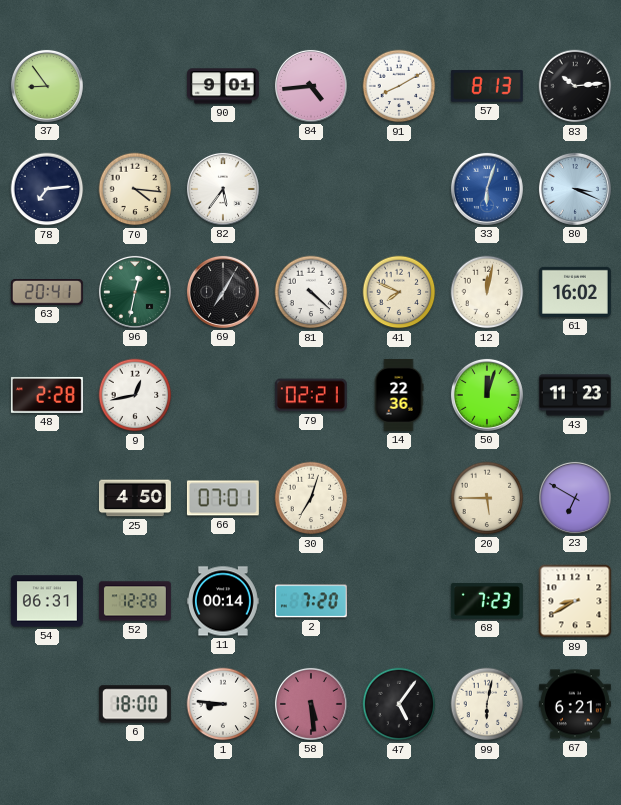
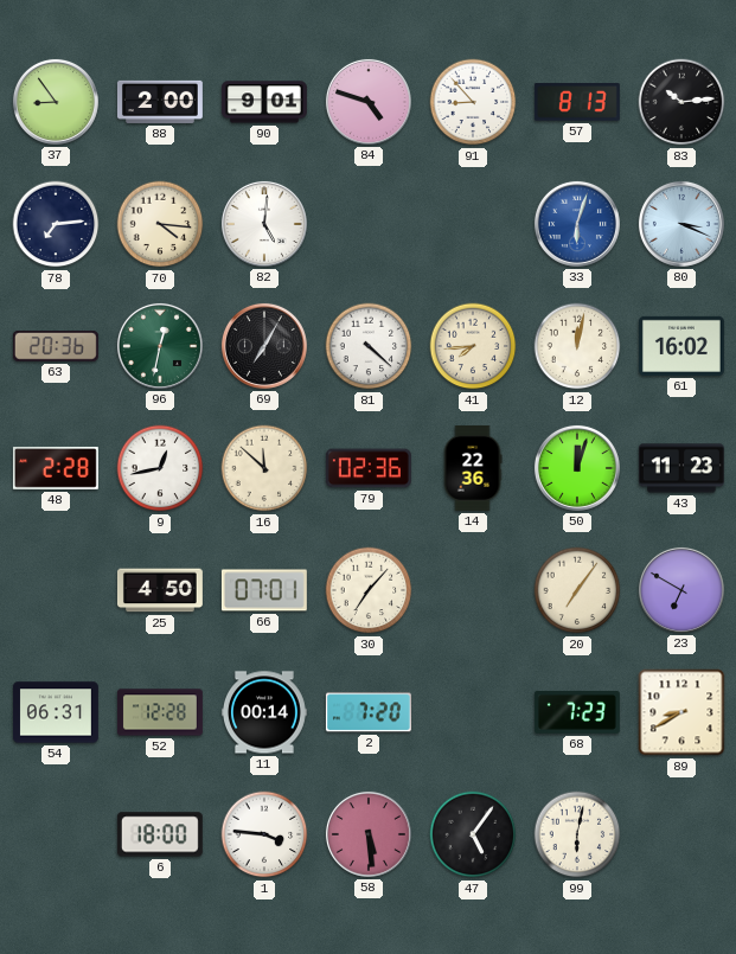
88: none -> 2:00
84: 4:44 -> 4:48
91: 8:10 -> 8:53
82: 5:36 -> 5:01
63: 20:41 -> 20:36
41: 7:49 -> 7:44
16: none -> 11:52
79: 02:21 -> 02:36
30: 7:03 -> 7:07
20: 5:45 -> 7:06
1: 8:46 -> 3:46
67: 6:21 -> none
